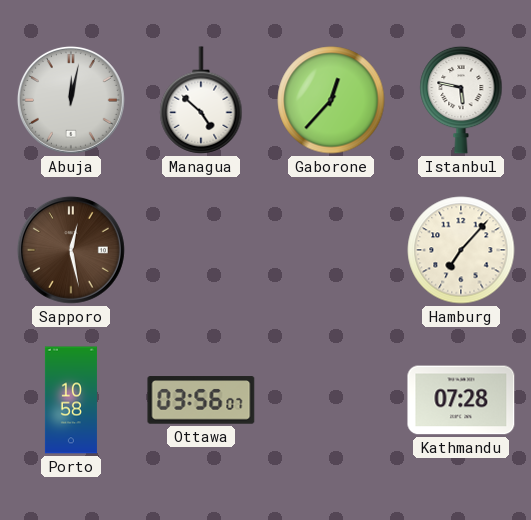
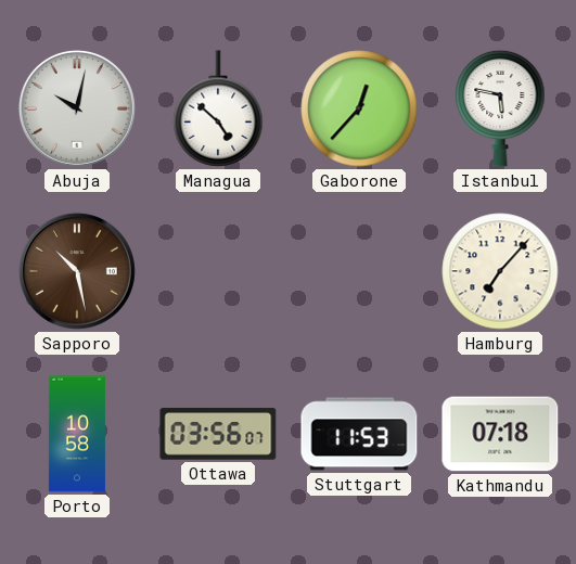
Abuja: 12:02 -> 10:02
Sapporo: 12:28 -> 10:28
Stuttgart: none -> 11:53
Kathmandu: 07:28 -> 07:18
